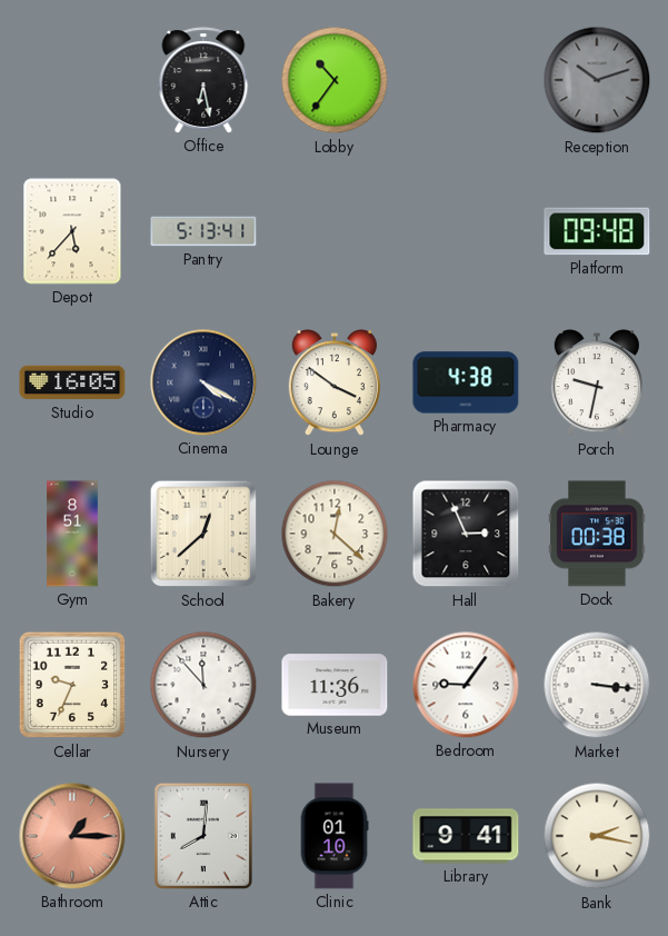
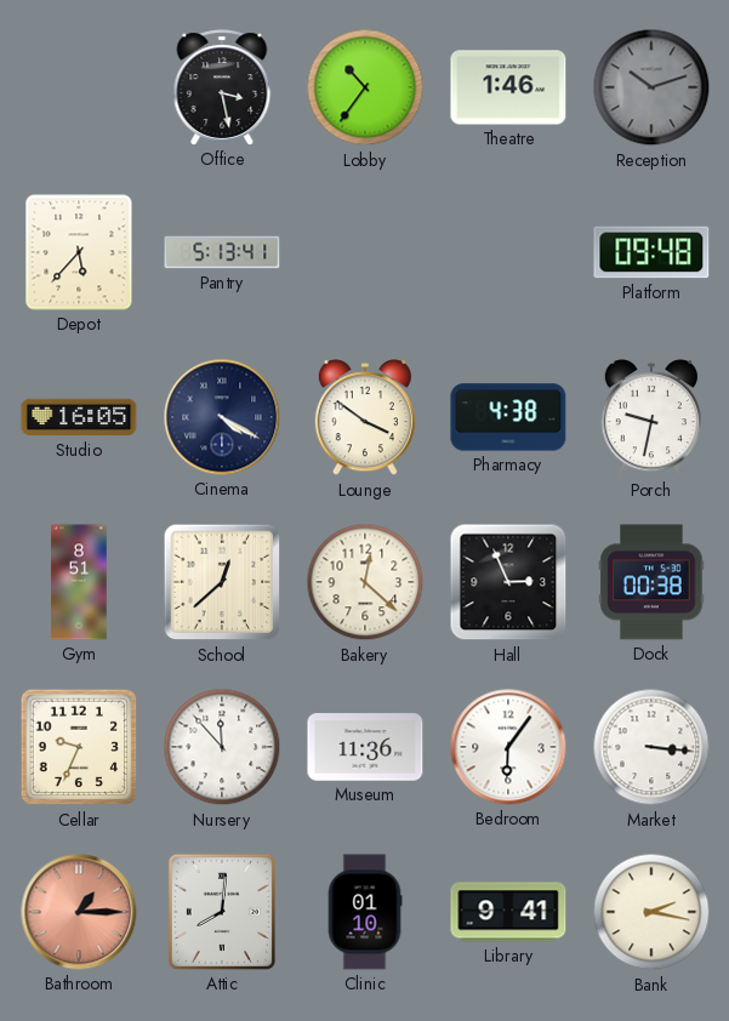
Office: 6:28 -> 3:28
Theatre: none -> 1:46
Bedroom: 9:06 -> 6:06
